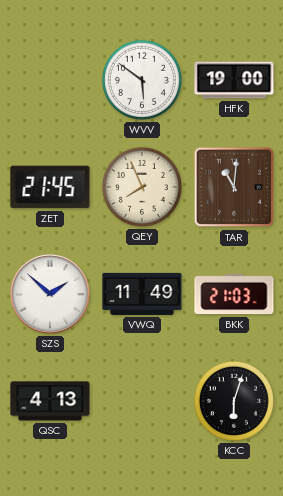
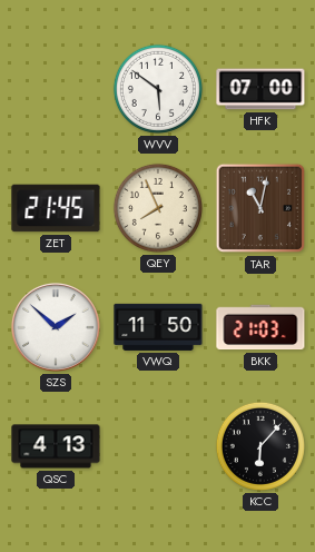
HFK: 19:00 -> 07:00
TAR: 11:01 -> 11:02
VWQ: 11:49 -> 11:50
KCC: 6:03 -> 6:07
